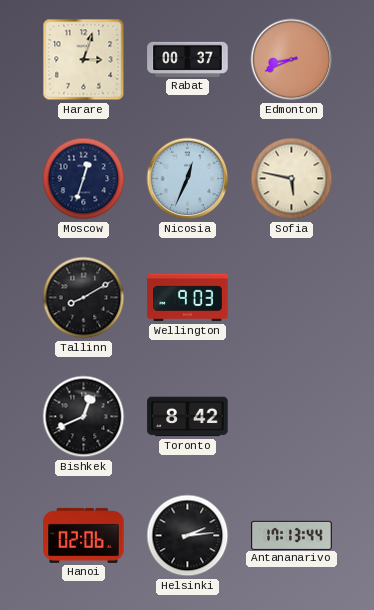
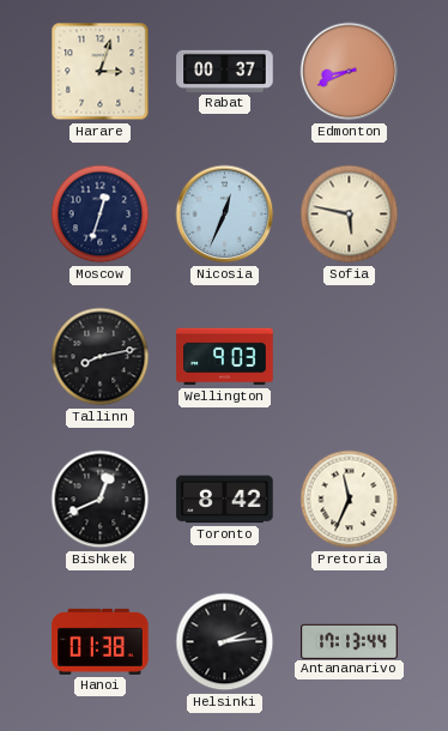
Tallinn: 8:10 -> 8:13
Pretoria: none -> 11:34
Hanoi: 02:06 -> 01:38
